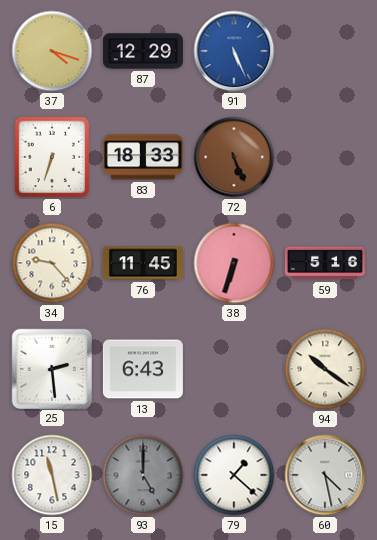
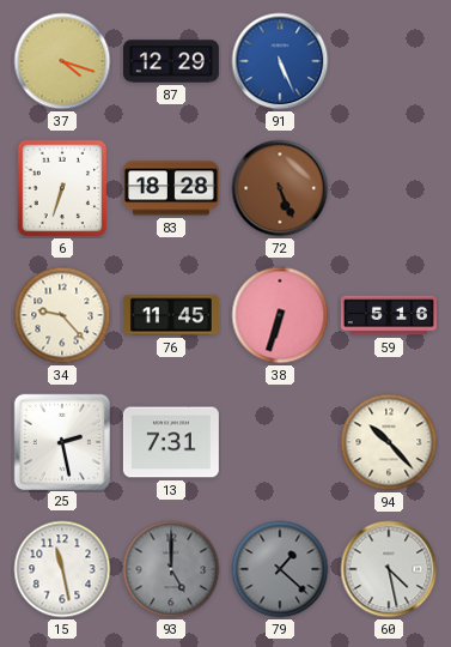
83: 18:33 -> 18:28
25: 2:29 -> 2:28
13: 6:43 -> 7:31
94: 10:21 -> 10:23
79 dial: white -> grey
